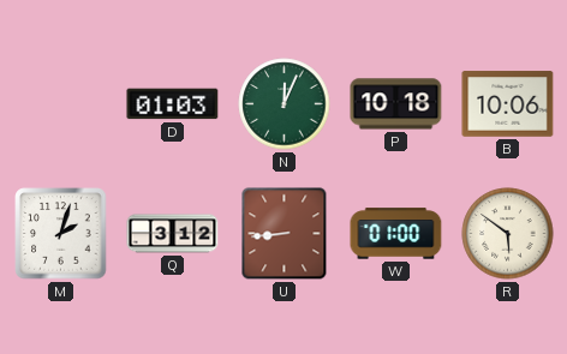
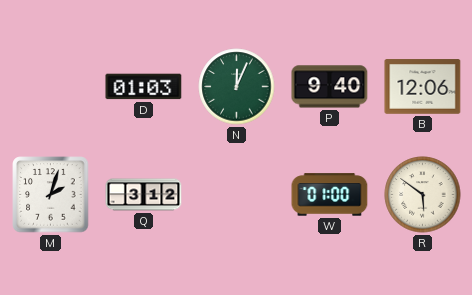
P: 10:18 -> 9:40
B: 10:06 -> 12:06
U: 8:44 -> none
